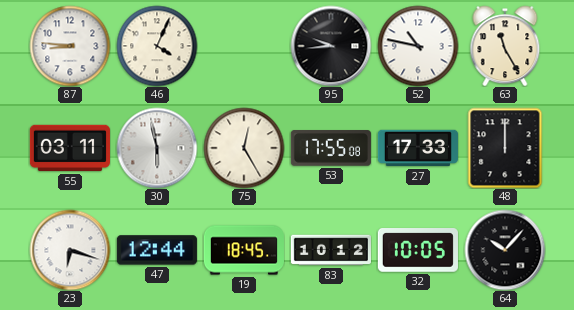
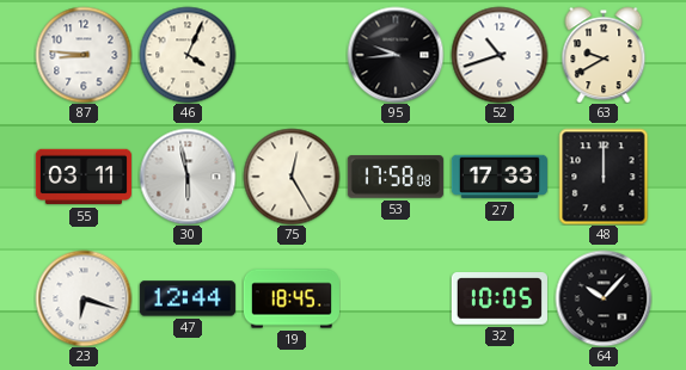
52: 10:47 -> 10:42
63: 11:25 -> 9:40
53: 17:55 -> 17:58
83: 10:12 -> none
